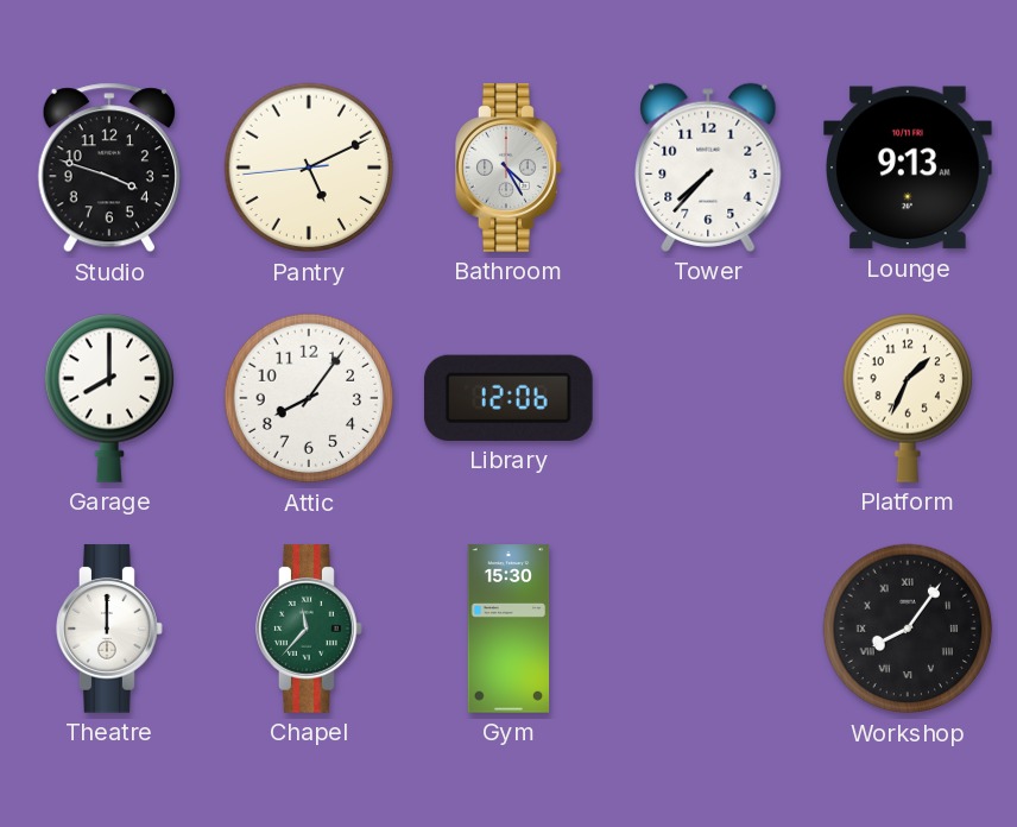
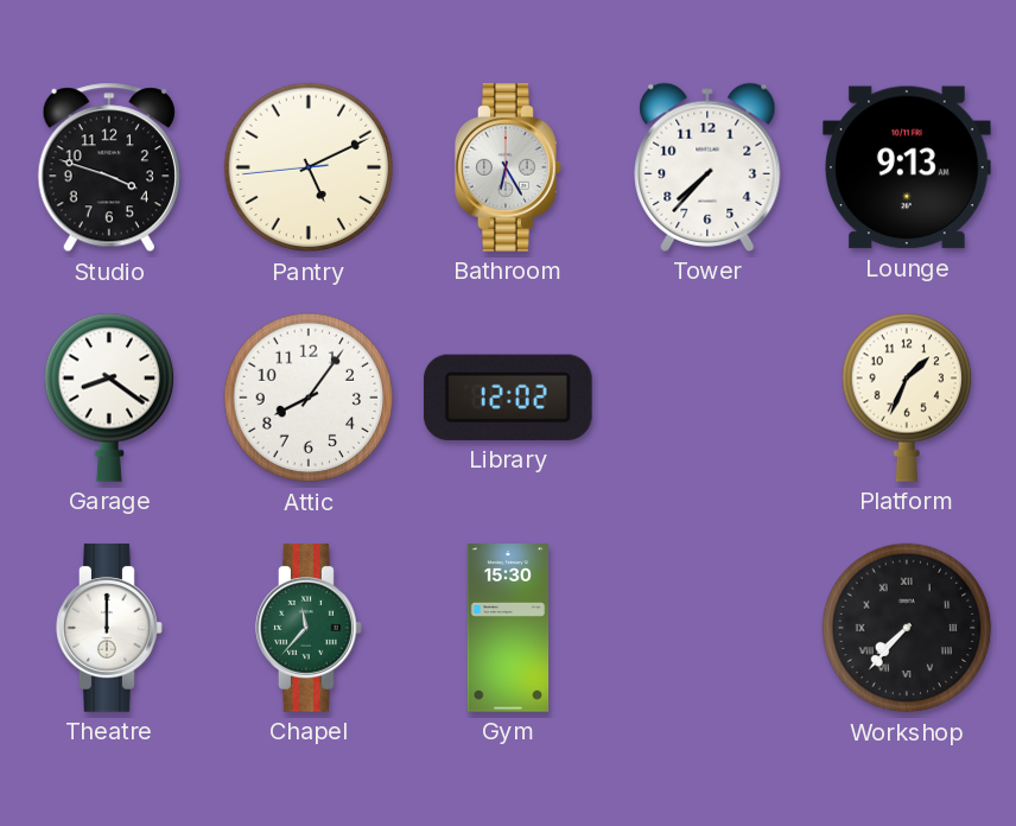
Bathroom: 4:25 -> 6:25
Garage: 8:00 -> 8:21
Library: 12:06 -> 12:02
Workshop: 8:06 -> 7:37
